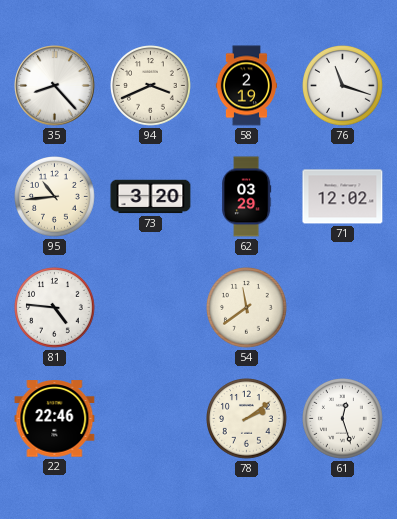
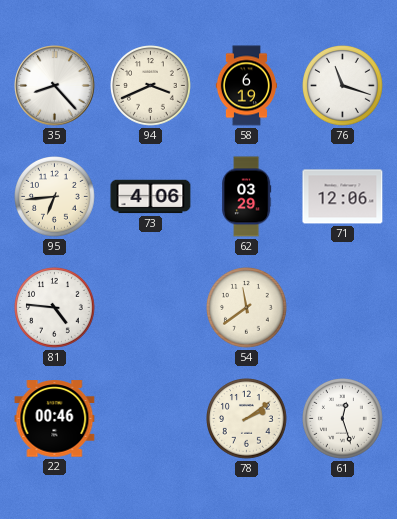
58: 2:19 -> 6:19
95: 10:44 -> 6:44
73: 3:20 -> 4:06
71: 12:02 -> 12:06
22: 22:46 -> 00:46
